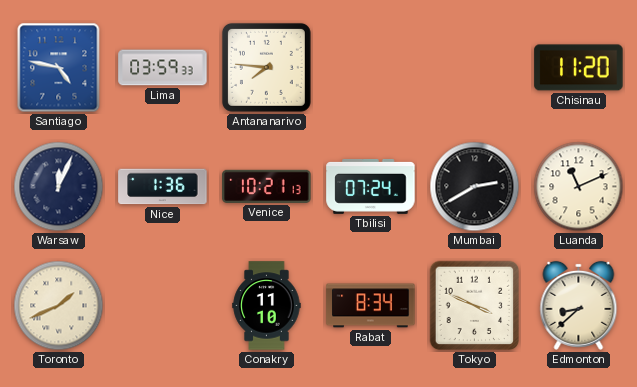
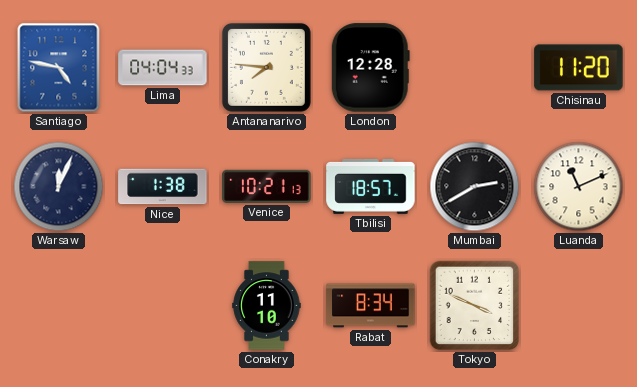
Lima: 03:59 -> 04:04
London: none -> 12:28
Nice: 1:36 -> 1:38
Tbilisi: 07:24 -> 18:57
Toronto: 1:41 -> none
Edmonton: 8:38 -> none
